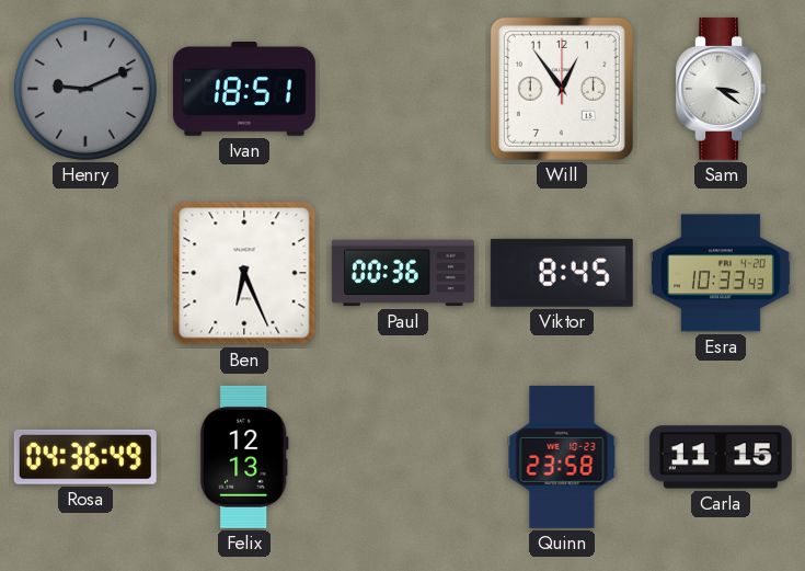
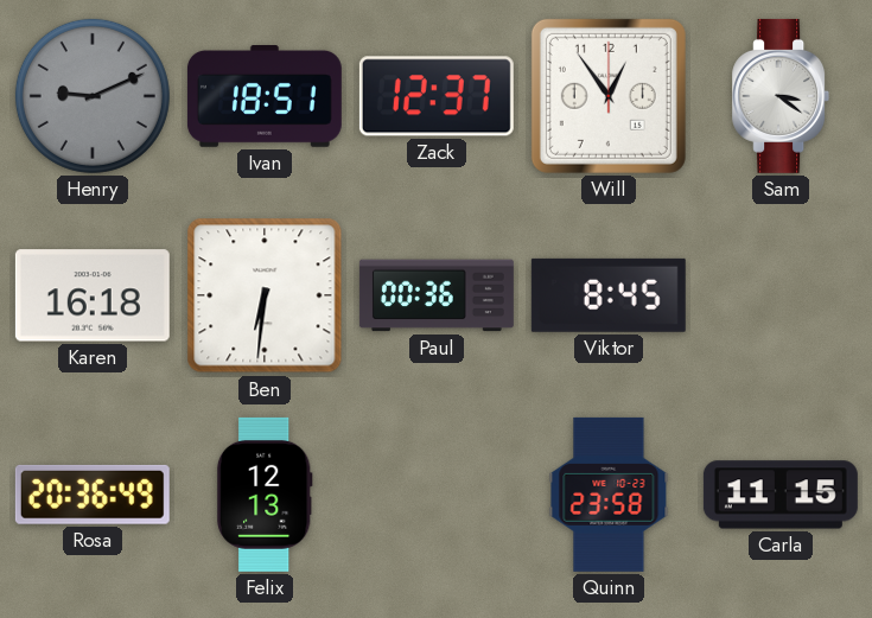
Zack: none -> 12:37
Karen: none -> 16:18
Ben: 6:26 -> 6:31
Esra: 10:33 -> none
Rosa: 04:36 -> 20:36
